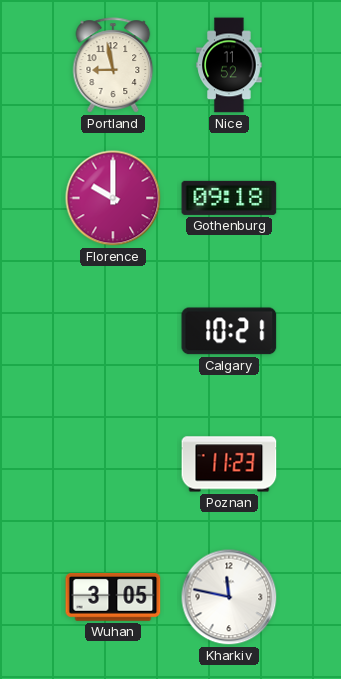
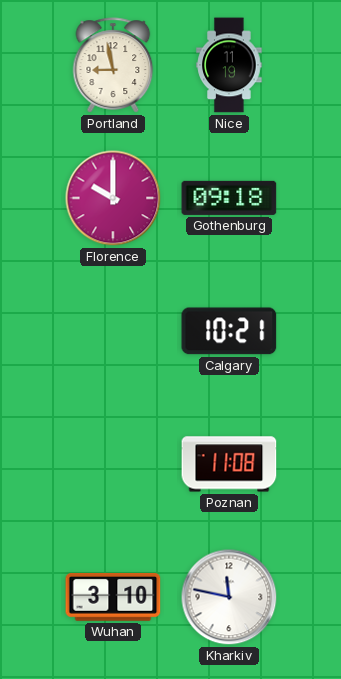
Nice: 11:52 -> 11:19
Poznan: 11:23 -> 11:08
Wuhan: 3:05 -> 3:10
